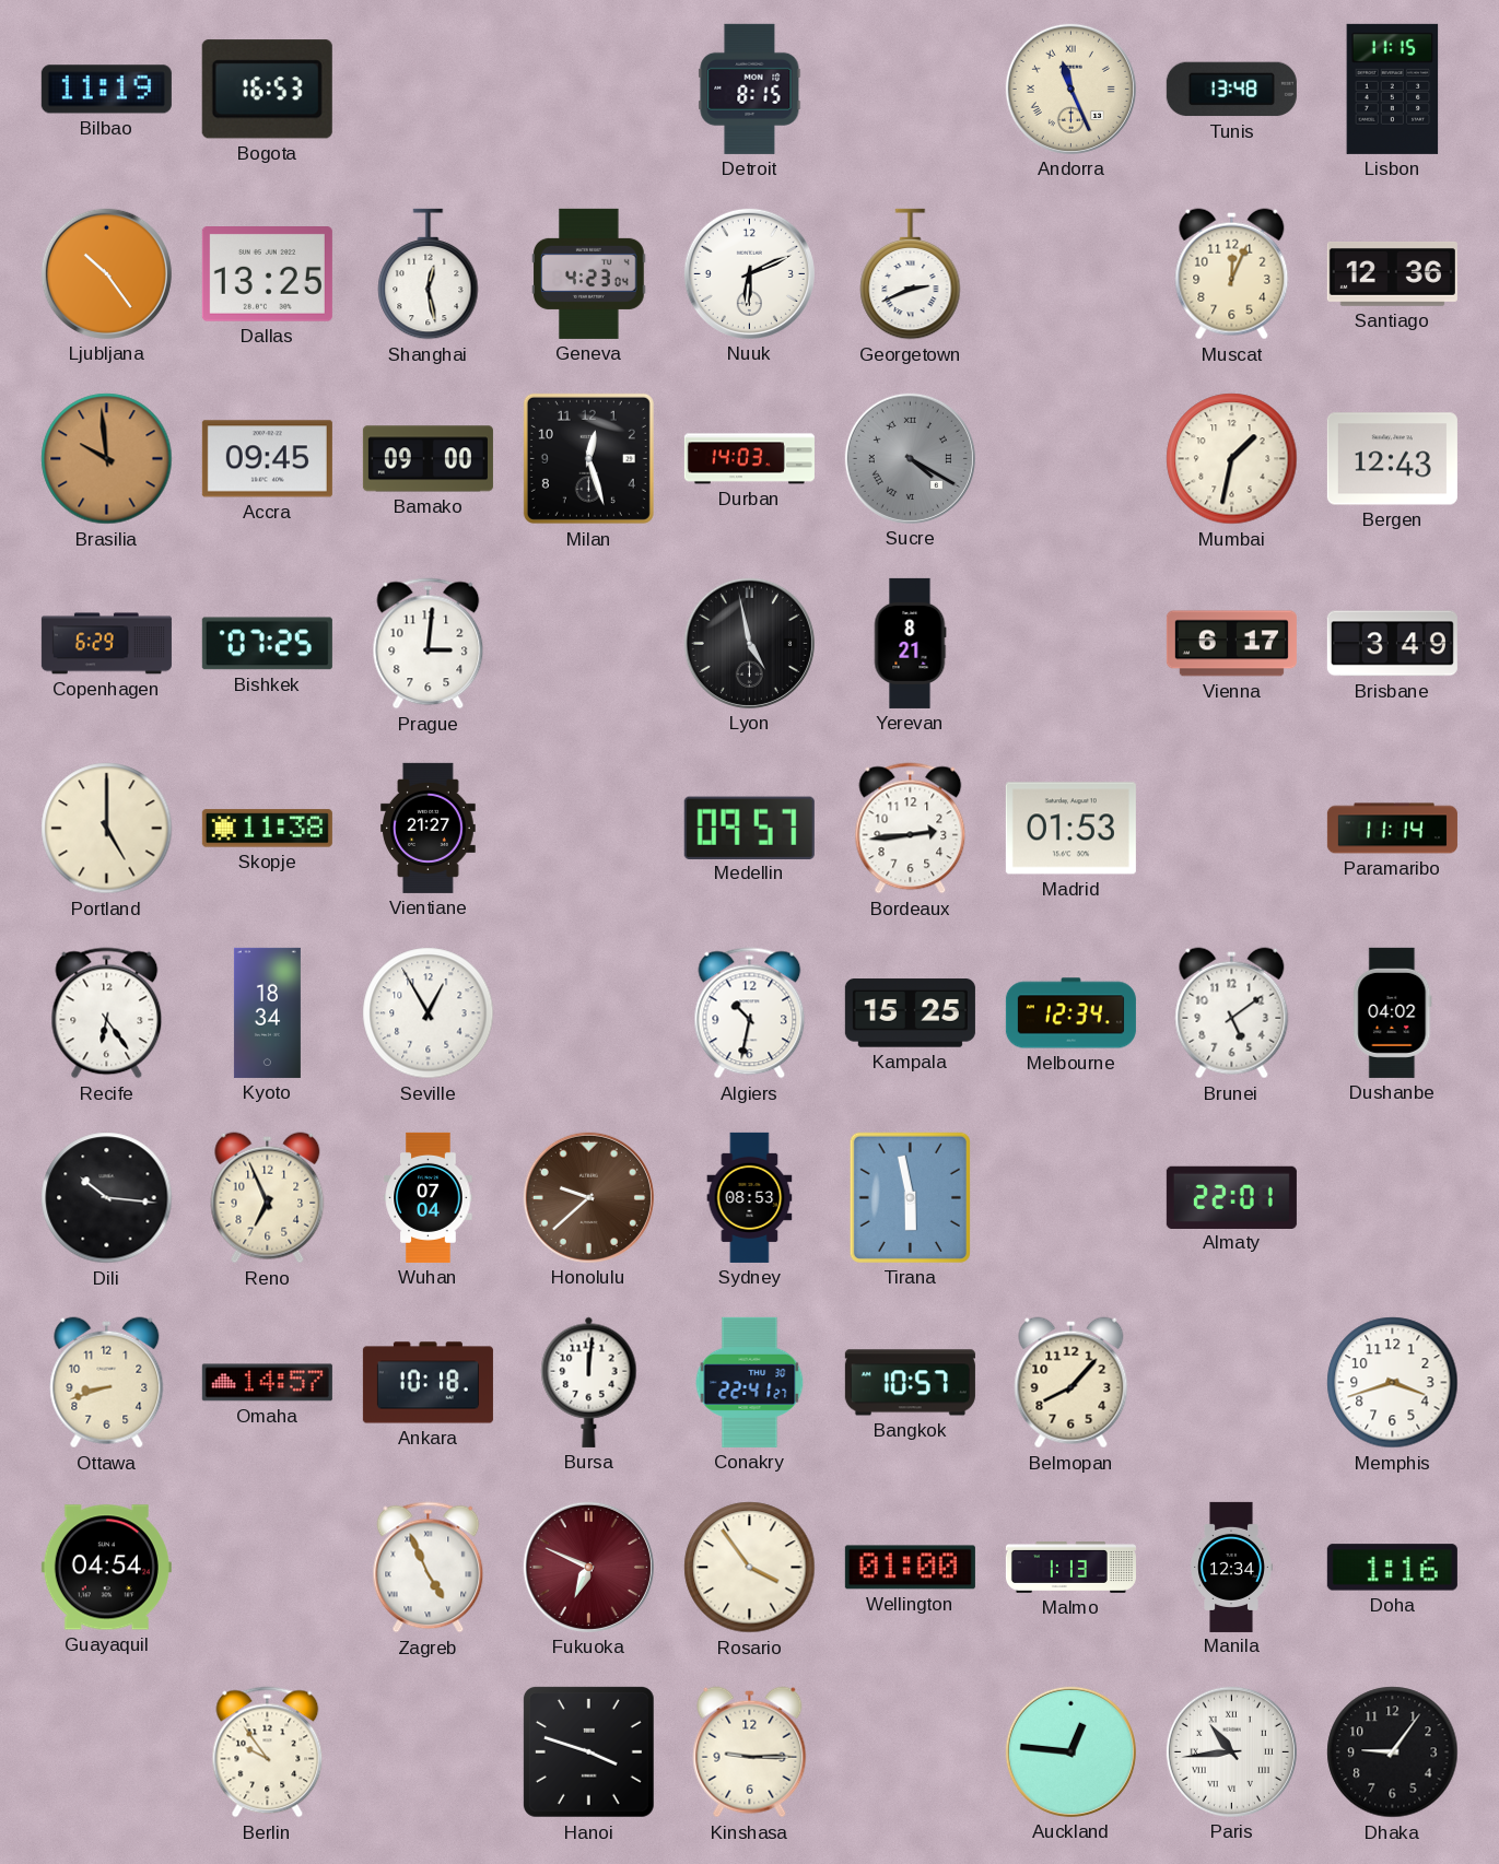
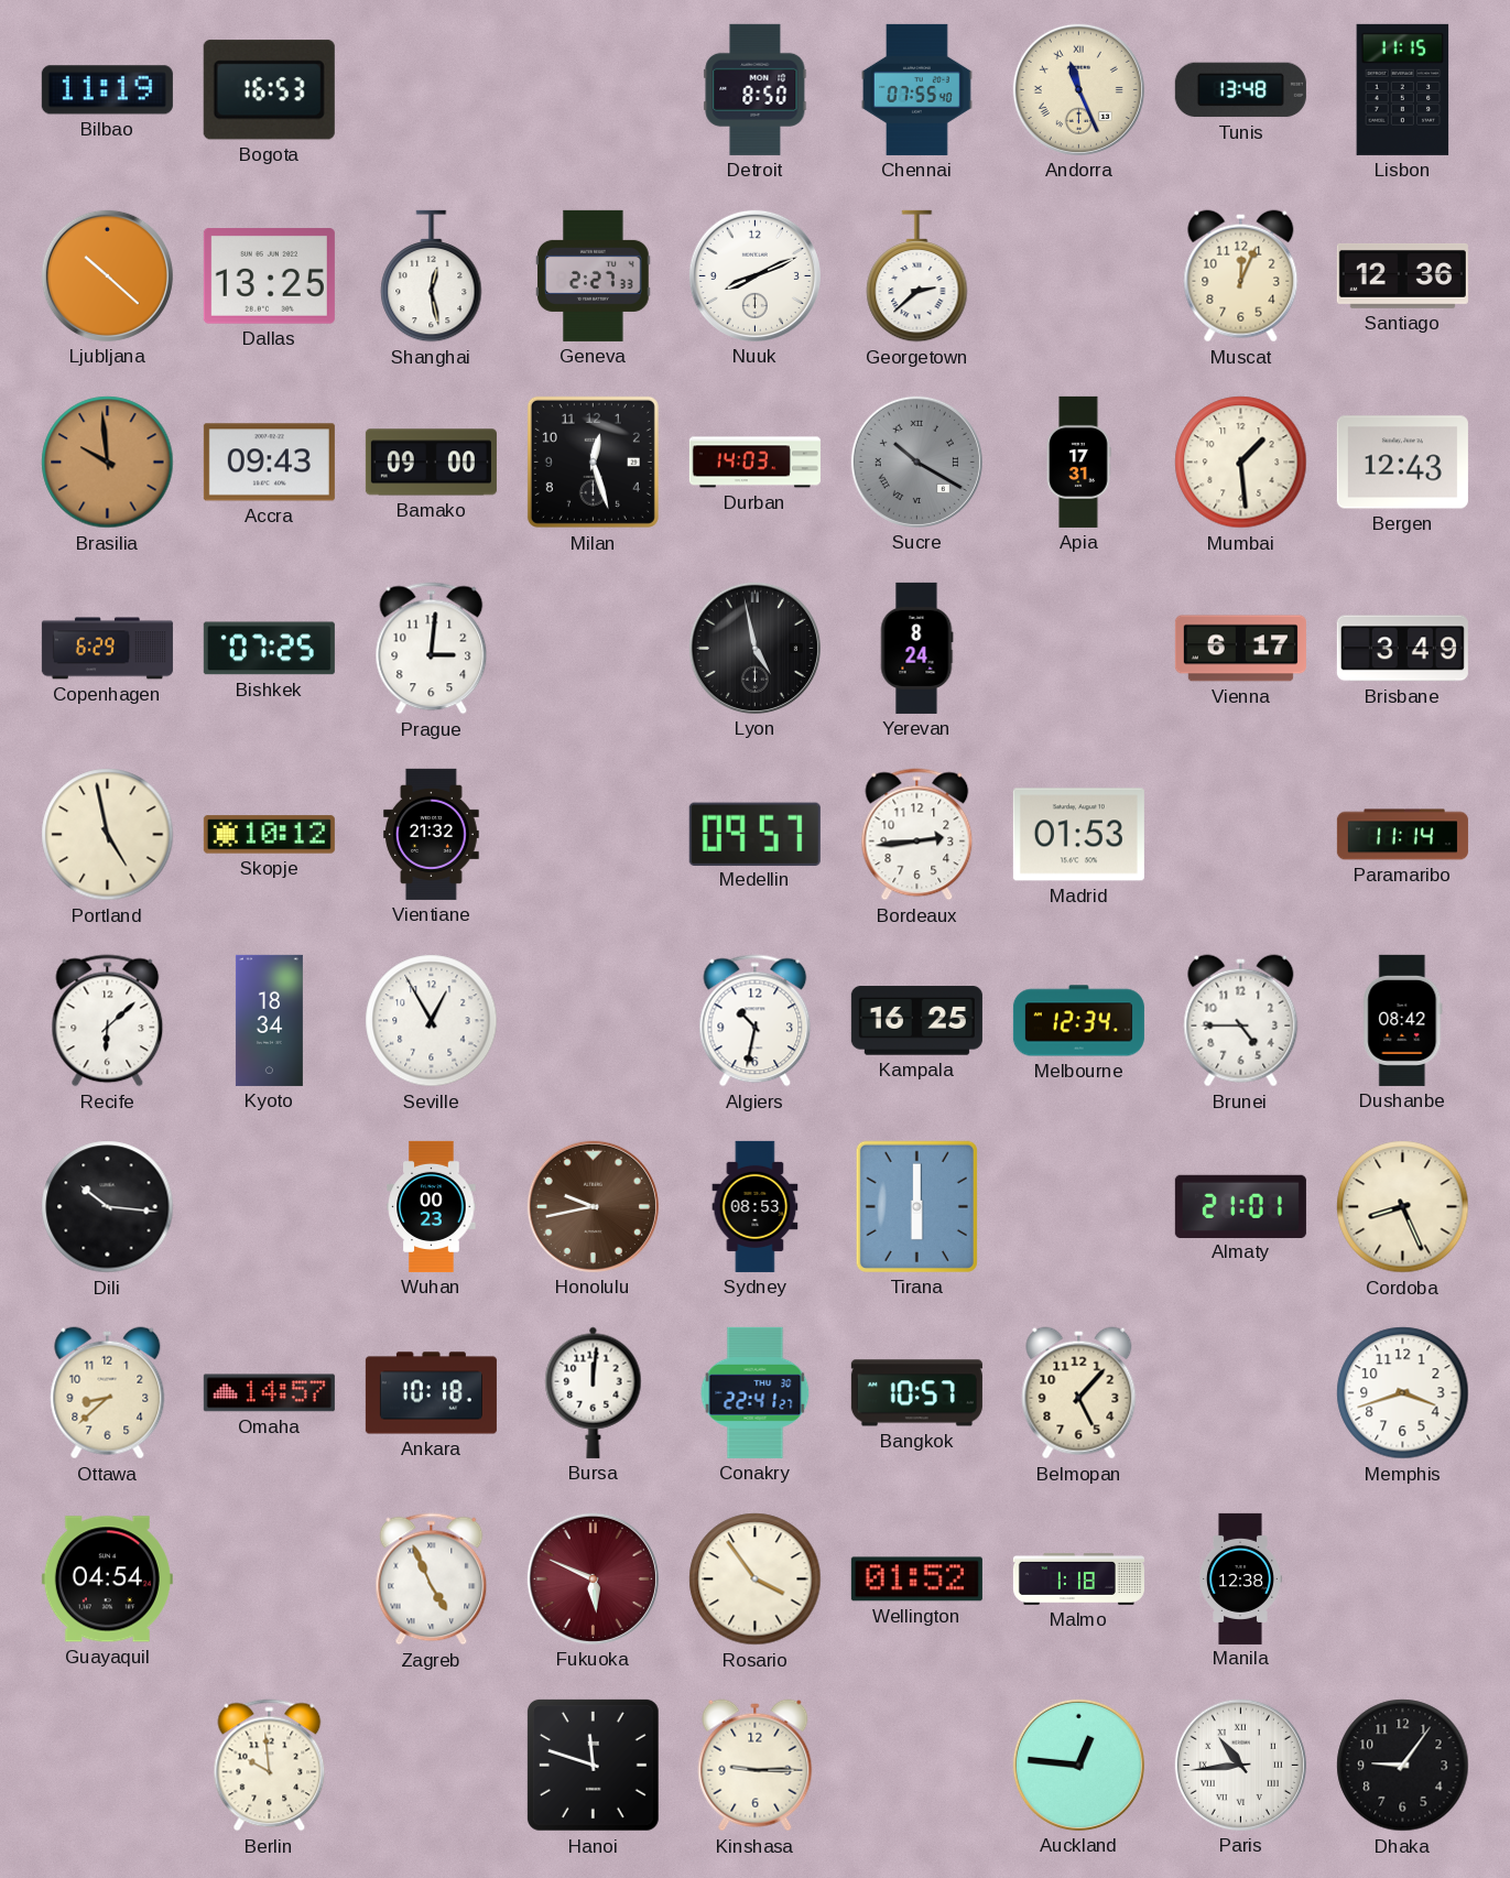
Detroit: 8:15 -> 8:50
Chennai: none -> 07:55
Ljubljana: 10:24 -> 10:22
Geneva: 4:23 -> 2:27
Nuuk: 6:11 -> 8:11
Georgetown: 2:41 -> 2:38
Accra: 09:45 -> 09:43
Sucre: 4:20 -> 10:20
Apia: none -> 17:31
Mumbai: 1:32 -> 1:29
Yerevan: 8:21 -> 8:24
Portland: 5:00 -> 4:58
Skopje: 11:38 -> 10:12
Vientiane: 21:27 -> 21:32
Recife: 6:24 -> 6:08
Kampala: 15:25 -> 16:25
Brunei: 5:09 -> 4:45
Dushanbe: 04:02 -> 08:42
Reno: 6:56 -> none
Wuhan: 07:04 -> 00:23
Honolulu: 9:38 -> 9:43
Tirana: 5:58 -> 6:00
Almaty: 22:01 -> 21:01
Cordoba: none -> 8:26
Ottawa: 8:42 -> 8:38
Belmopan: 8:07 -> 5:07
Fukuoka: 6:49 -> 5:49
Wellington: 01:00 -> 01:52
Malmo: 1:13 -> 1:18
Manila: 12:34 -> 12:38
Doha: 1:16 -> none
Berlin: 9:54 -> 9:59
Hanoi: 3:48 -> 11:48
